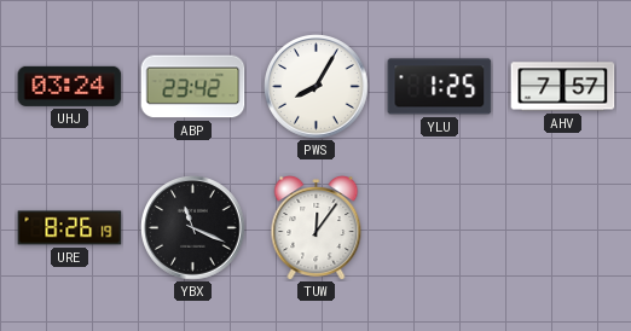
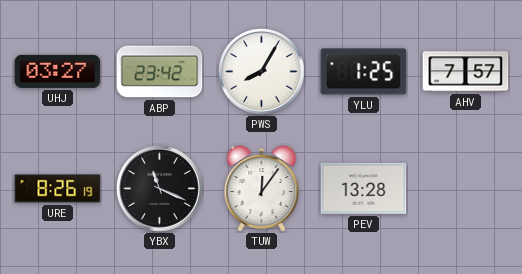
UHJ: 03:24 -> 03:27
PEV: none -> 13:28
